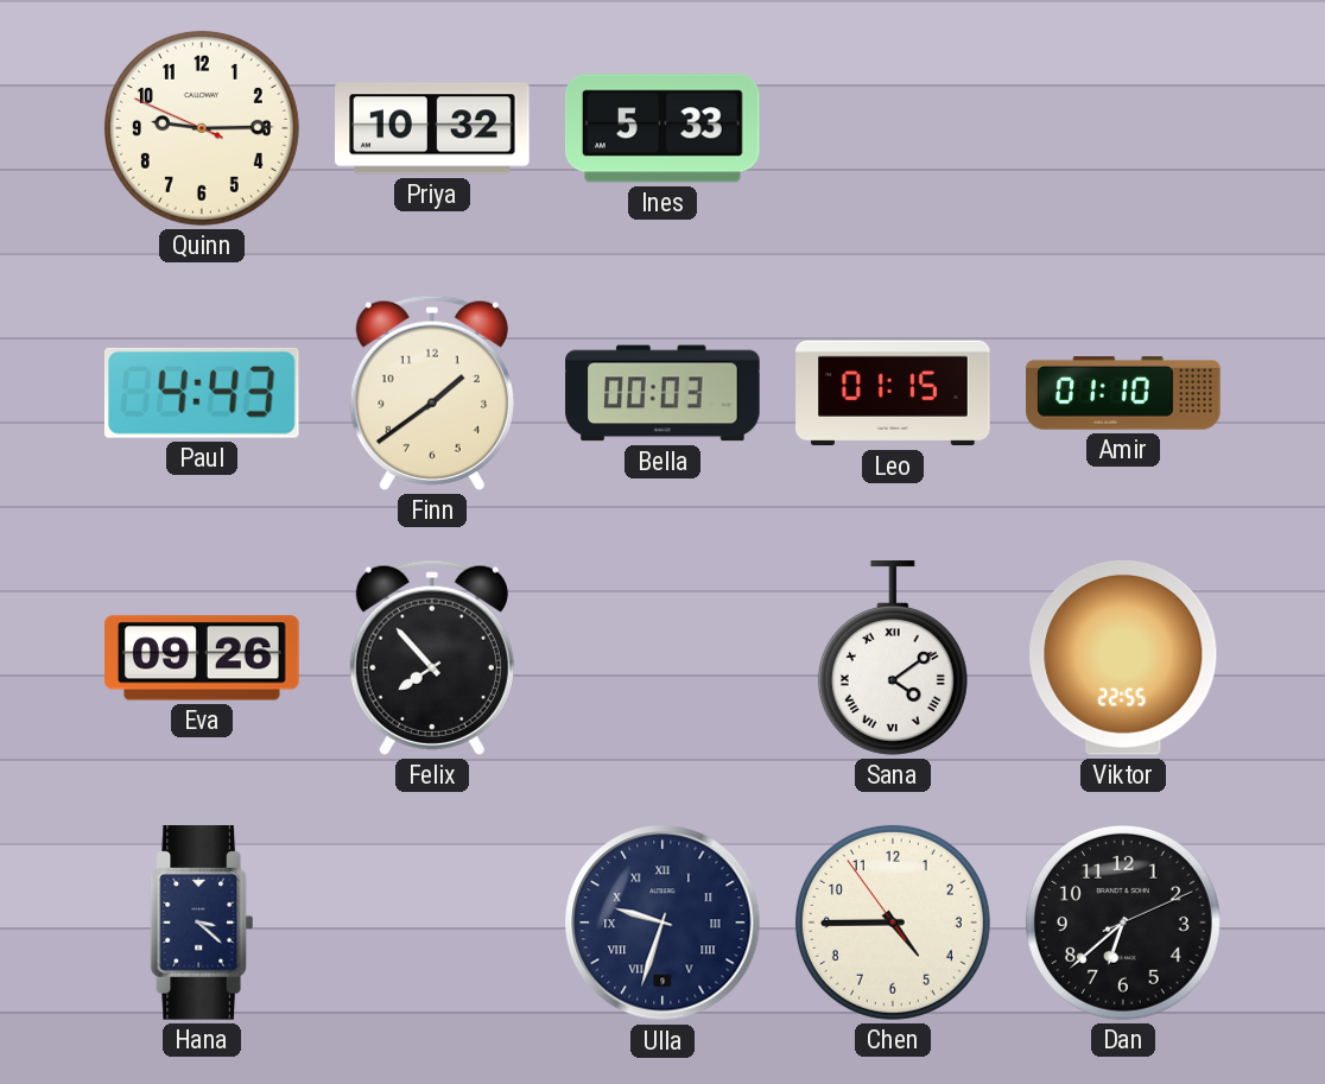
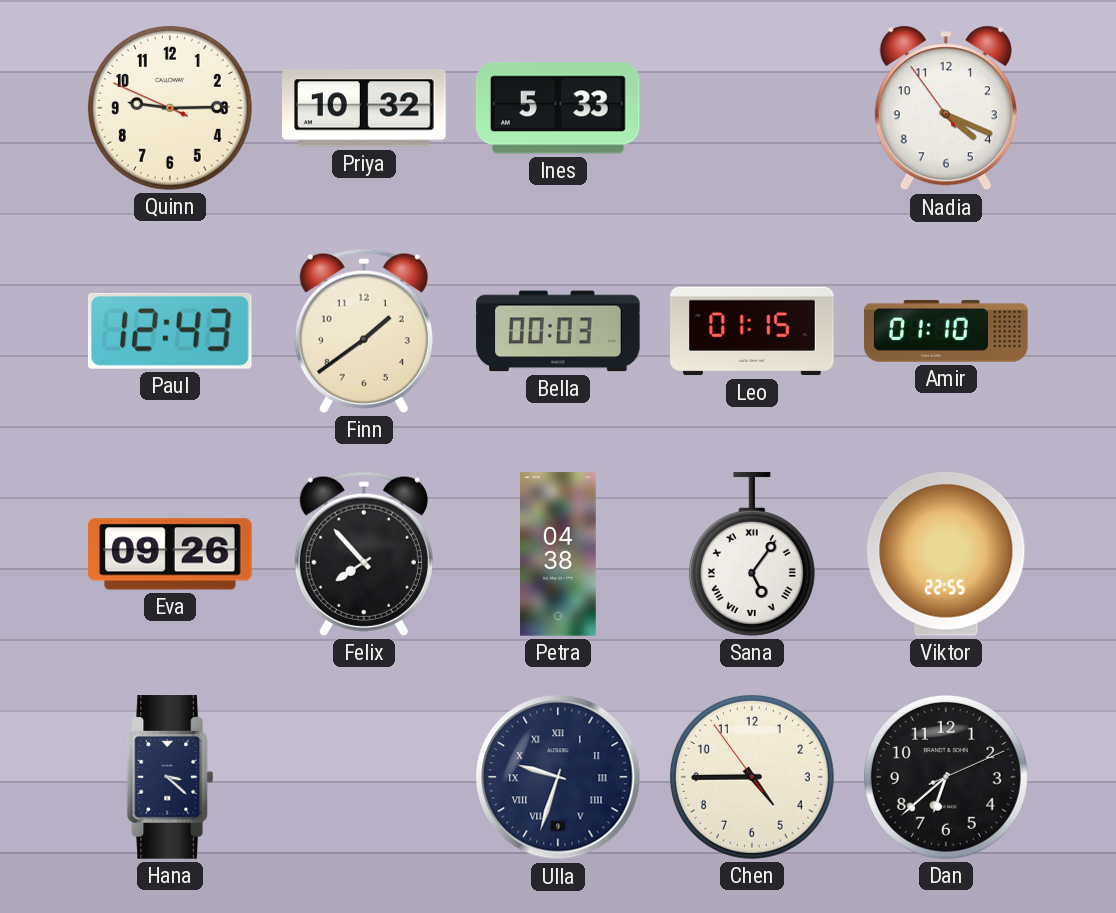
Nadia: none -> 4:18
Paul: 4:43 -> 12:43
Petra: none -> 04:38
Sana: 4:09 -> 5:06
